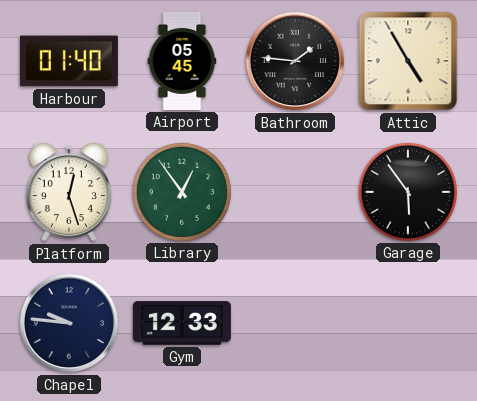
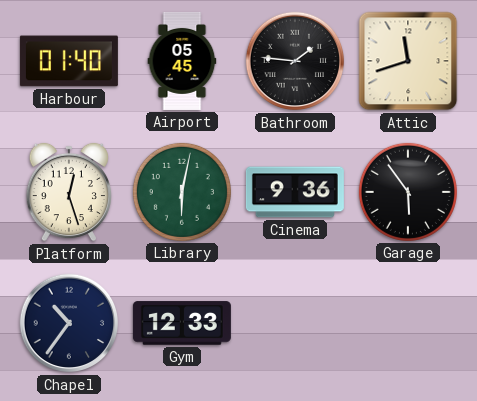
Attic: 4:55 -> 11:42
Library: 12:54 -> 6:02
Cinema: none -> 9:36
Chapel: 9:46 -> 10:36
